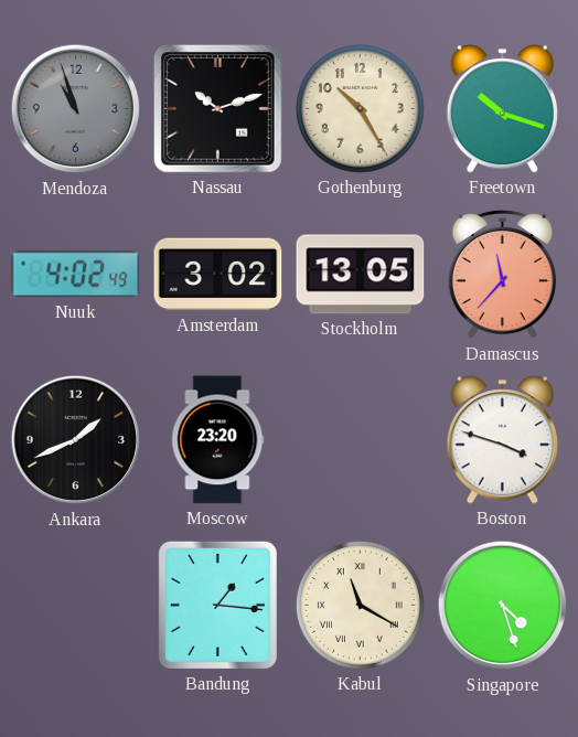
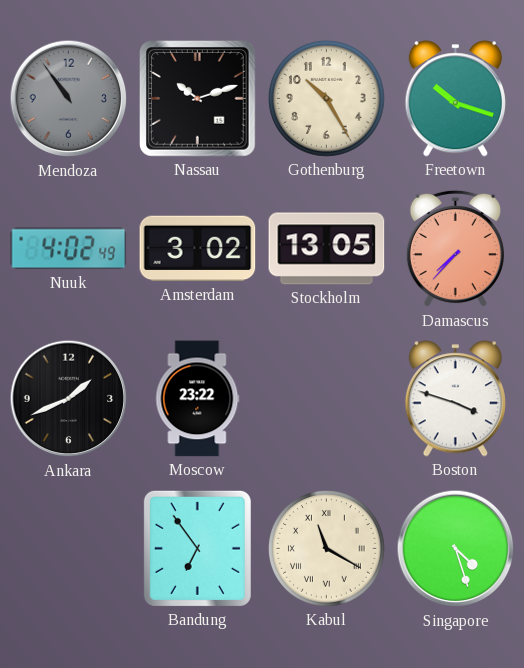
Mendoza: 10:57 -> 10:54
Damascus: 11:37 -> 7:37
Moscow: 23:20 -> 23:22
Bandung: 1:16 -> 6:54
